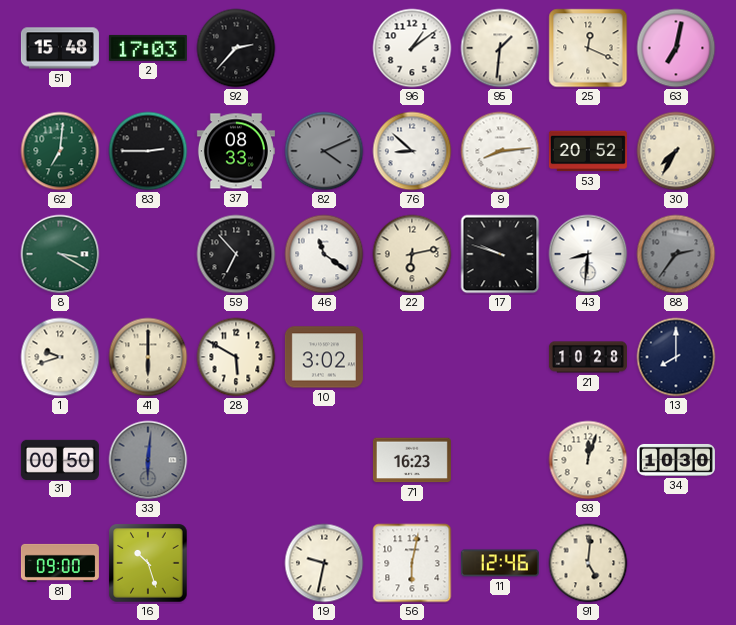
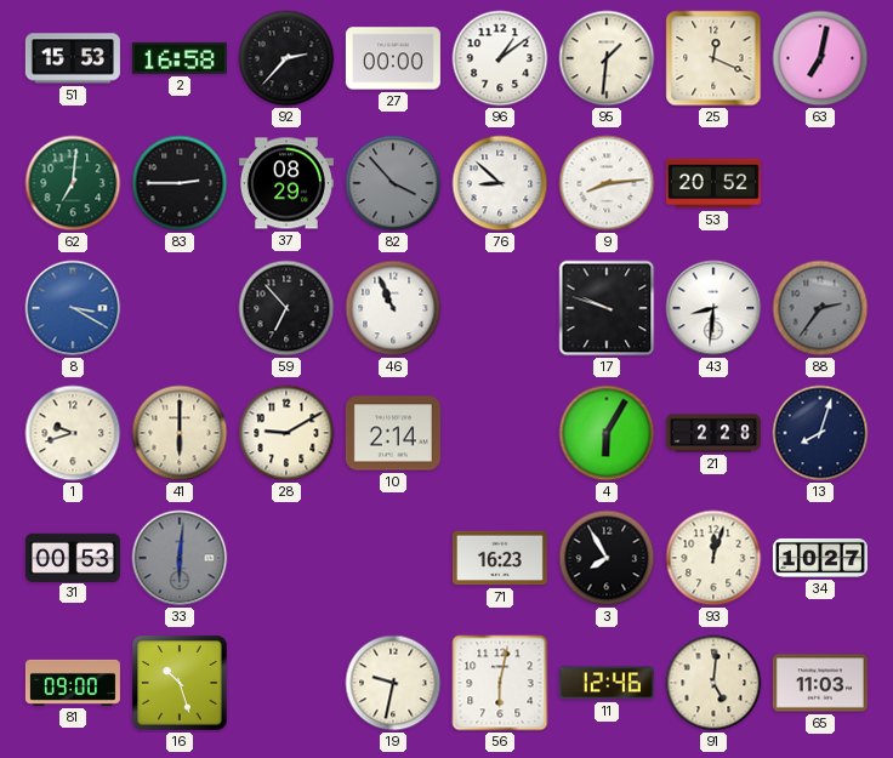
51: 15:48 -> 15:53
2: 17:03 -> 16:58
27: none -> 00:00
37: 08:33 -> 08:29
82: 4:11 -> 3:53
30: 7:35 -> none
8 dial: green -> blue
46: 11:21 -> 10:56
22: 6:13 -> none
28: 5:50 -> 9:10
10: 3:02 -> 2:14
4: none -> 6:05
21: 10:28 -> 2:28
13: 8:00 -> 8:03
31: 00:50 -> 00:53
3: none -> 7:55
34: 10:30 -> 10:27
65: none -> 11:03
